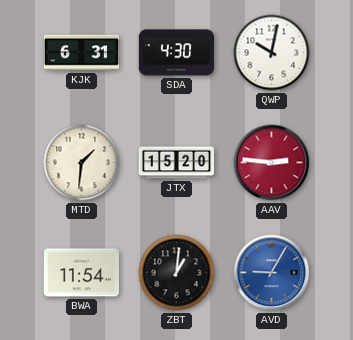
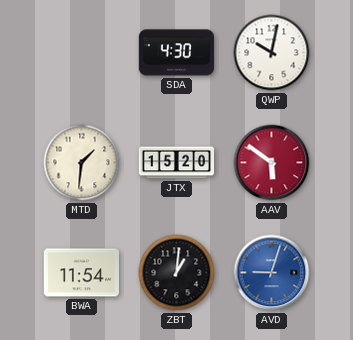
KJK: 6:31 -> none
AAV: 2:46 -> 5:51
AVD: 9:05 -> 9:03
